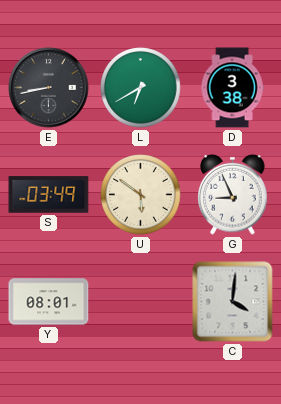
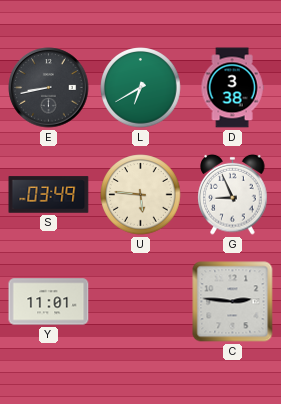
U: 5:51 -> 5:46
Y: 08:01 -> 11:01
C: 4:01 -> 2:46
